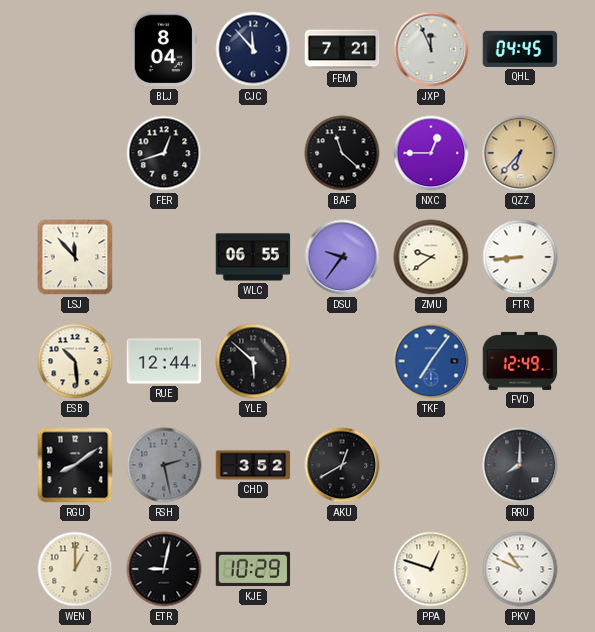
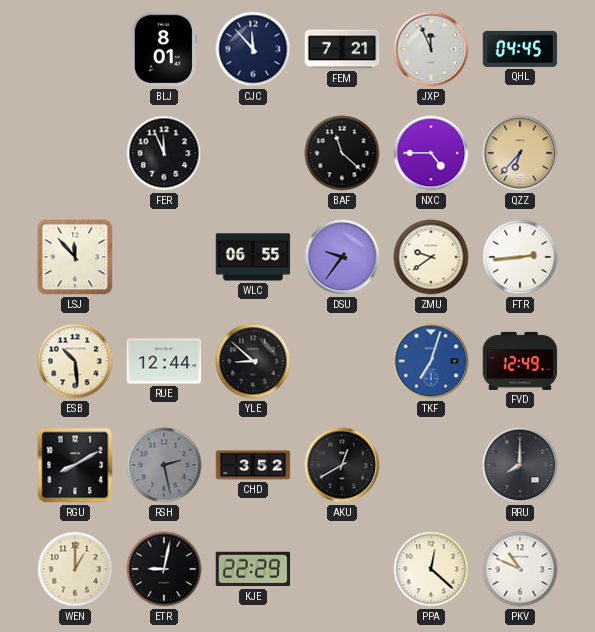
BLJ: 8:04 -> 8:01
FER: 12:42 -> 11:56
NXC: 12:45 -> 4:45
FTR: 8:44 -> 2:44
YLE: 5:52 -> 8:52
TKF: 7:06 -> 7:03
RGU: 8:09 -> 8:10
KJE: 10:29 -> 22:29
PPA: 12:48 -> 12:22
